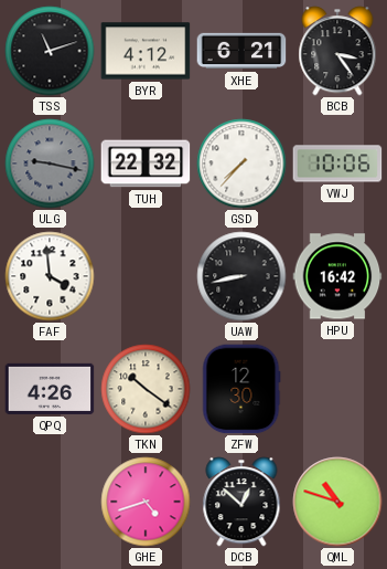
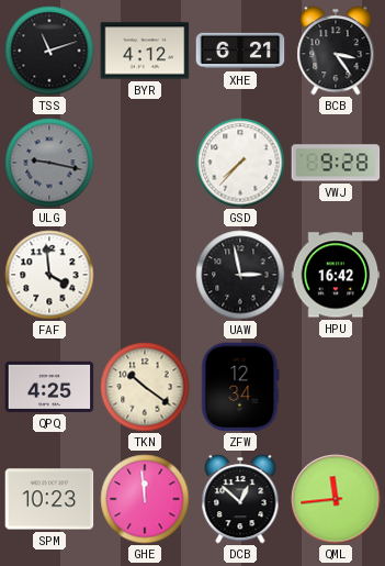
TUH: 22:32 -> none
VWJ: 10:06 -> 9:28
UAW: 8:43 -> 2:58
QPQ: 4:26 -> 4:25
ZFW: 12:30 -> 12:34
SPM: none -> 10:23
GHE: 4:42 -> 11:59
QML: 10:48 -> 11:44
